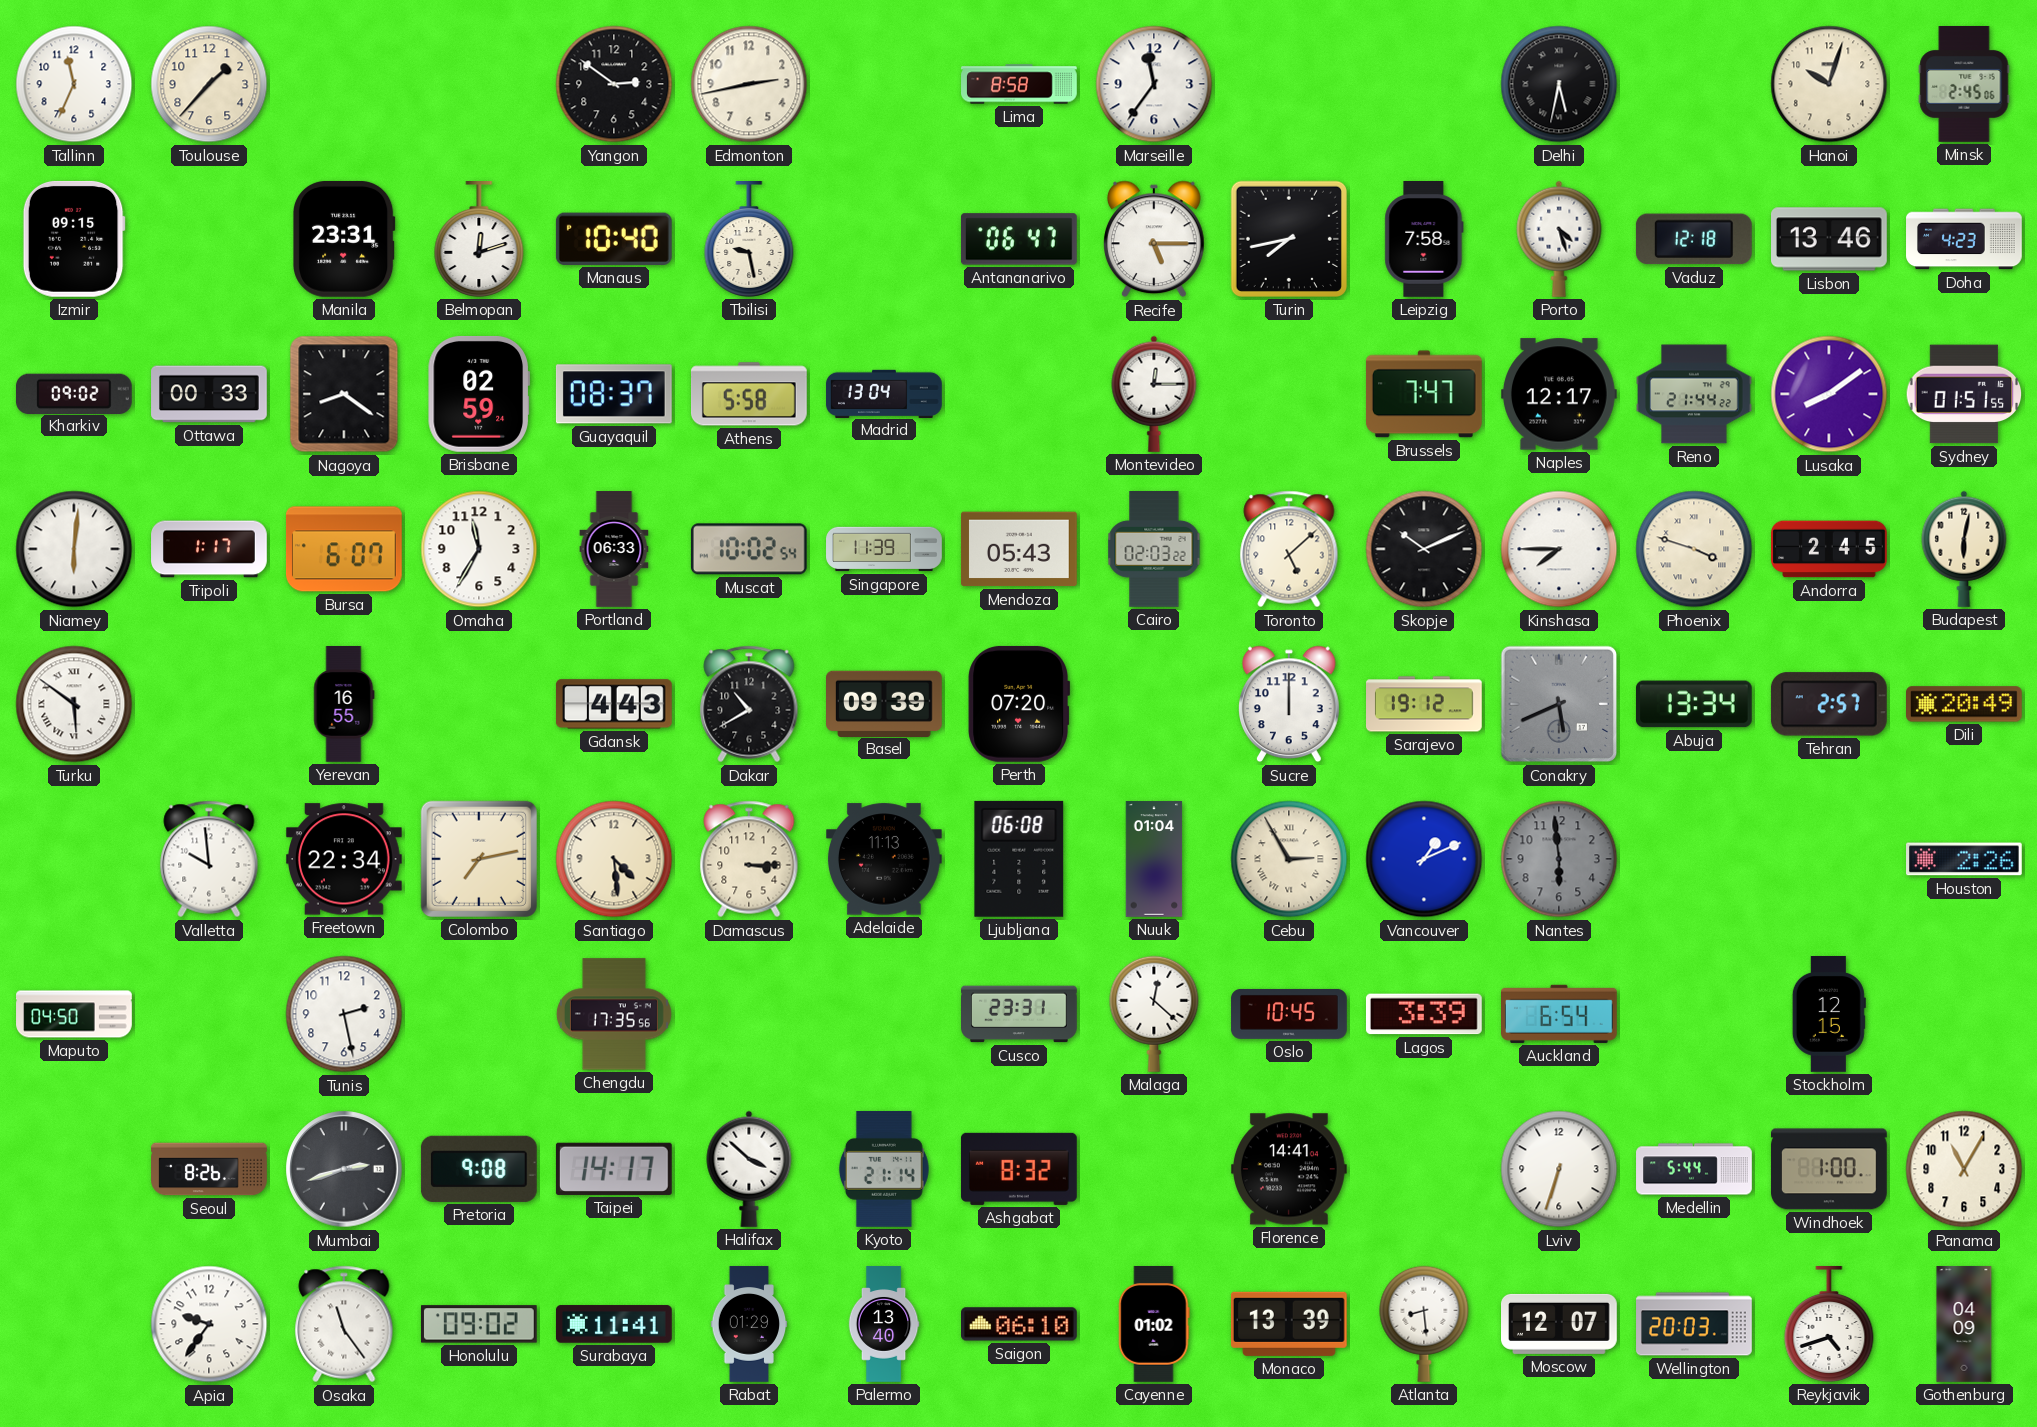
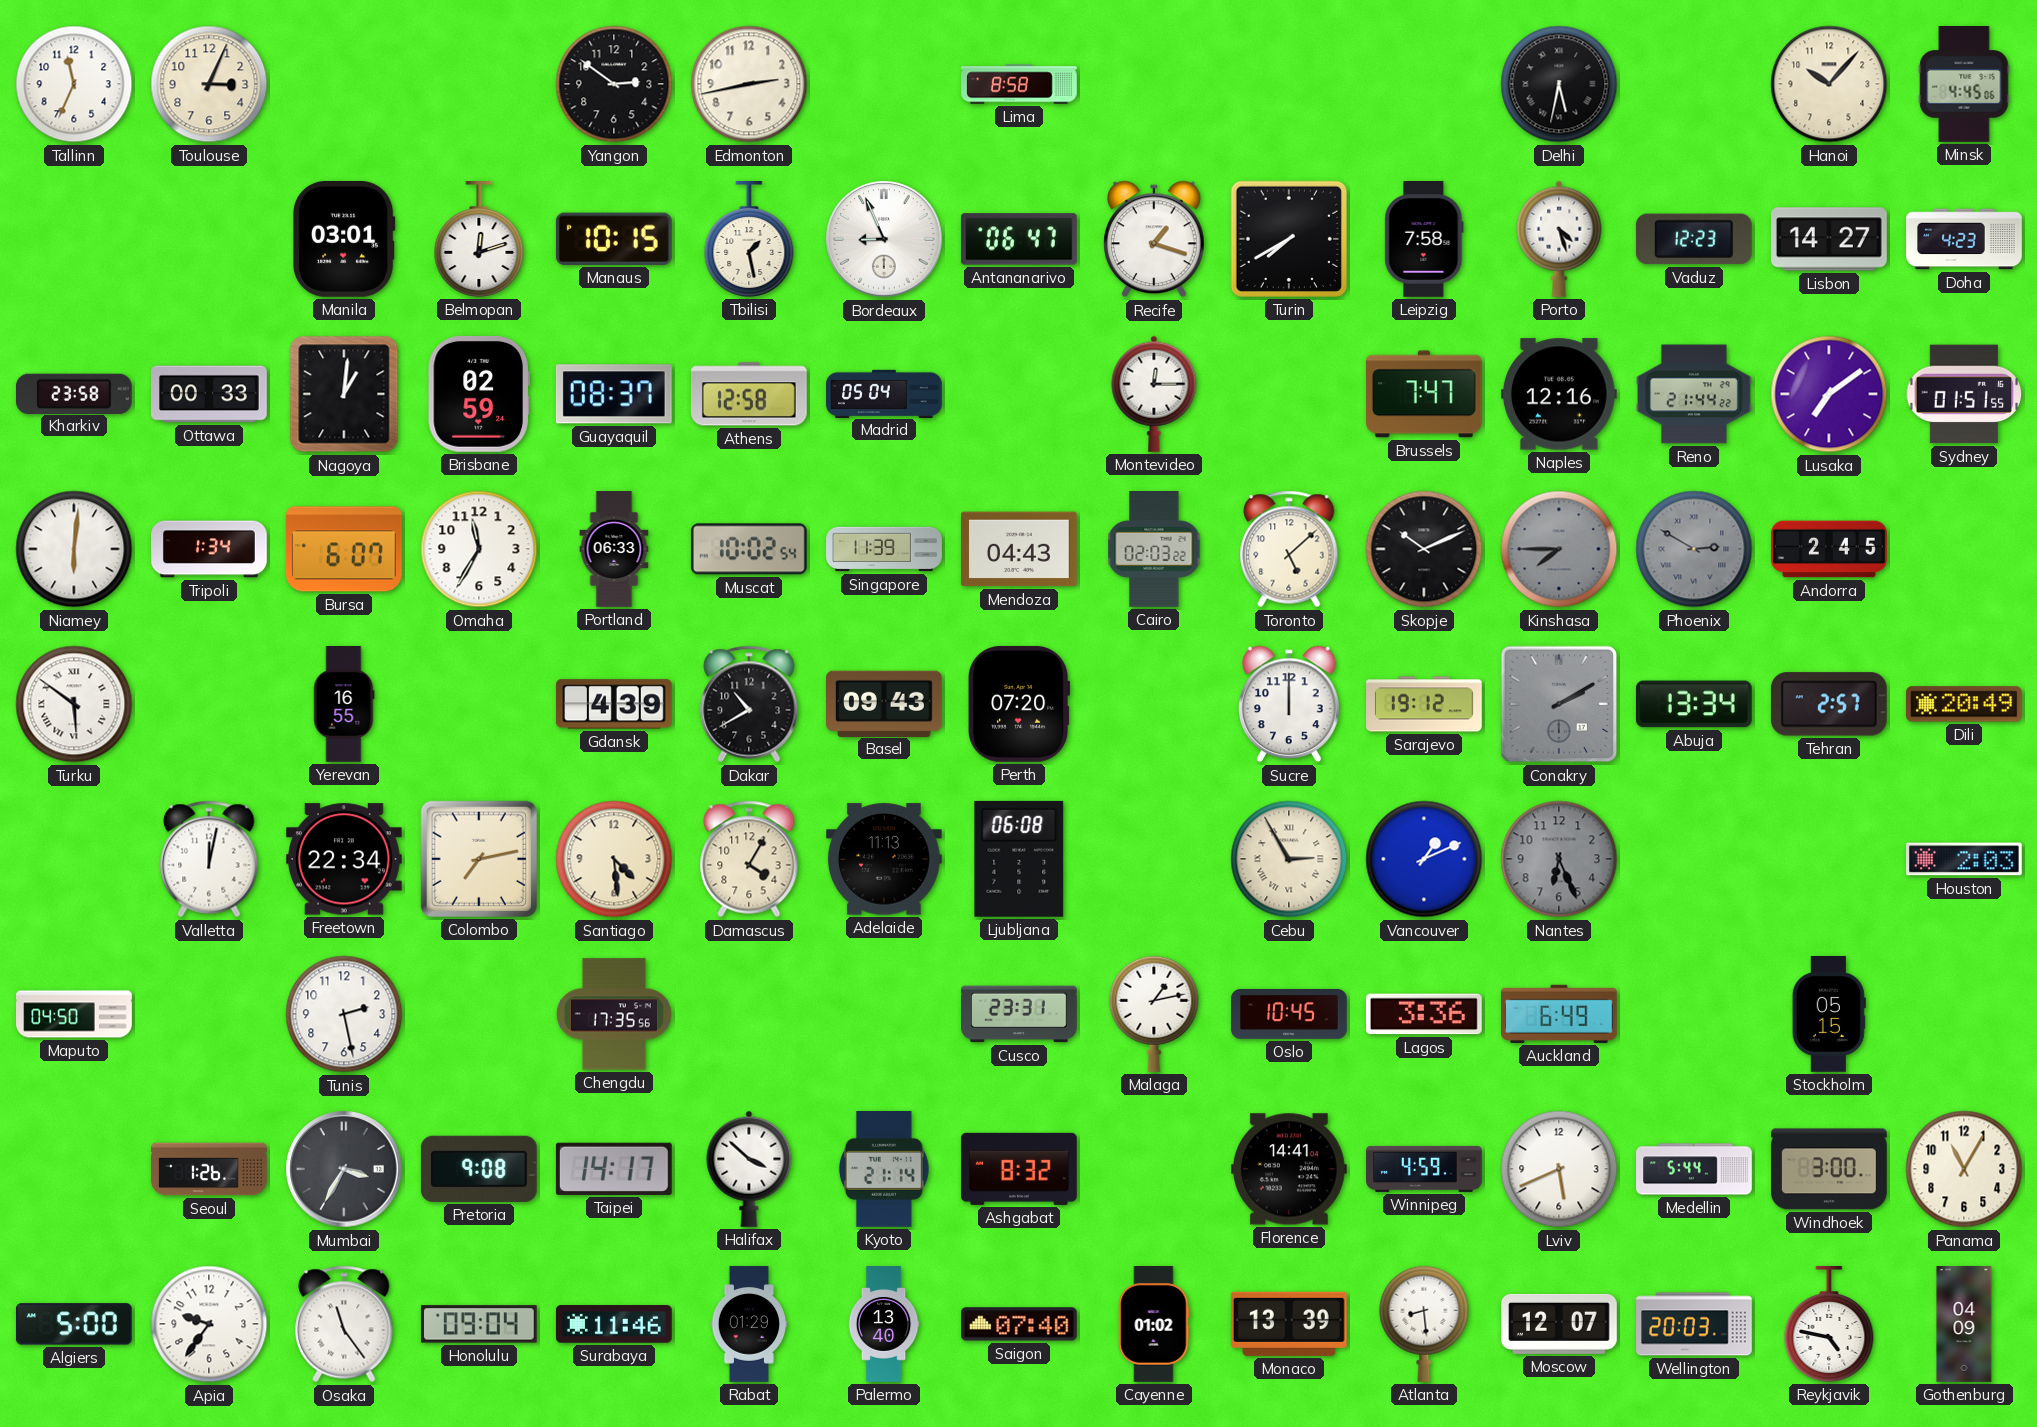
Toulouse: 1:37 -> 3:04
Marseille: 11:36 -> none
Hanoi: 10:03 -> 10:07
Minsk: 2:45 -> 4:45
Izmir: 09:15 -> none
Manila: 23:31 -> 03:01
Manaus: 10:40 -> 10:15
Tbilisi: 9:28 -> 1:28
Bordeaux: none -> 8:56
Recife: 5:15 -> 1:18
Turin: 7:43 -> 7:40
Vaduz: 12:18 -> 12:23
Lisbon: 13:46 -> 14:27
Kharkiv: 09:02 -> 23:58
Nagoya: 8:21 -> 1:01
Athens: 5:58 -> 12:58
Madrid: 13:04 -> 05:04
Naples: 12:17 -> 12:16
Lusaka: 8:09 -> 7:09
Tripoli: 1:17 -> 1:34
Mendoza: 05:43 -> 04:43
Kinshasa dial: white -> grey
Phoenix: 3:48 -> 2:50
Phoenix dial: cream -> grey
Budapest: 6:02 -> none
Gdansk: 4:43 -> 4:39
Basel: 09:39 -> 09:43
Conakry: 5:41 -> 2:10
Valletta: 9:59 -> 12:02
Damascus: 3:15 -> 4:05
Nuuk: 01:04 -> none
Nantes: 5:59 -> 6:26
Houston: 2:26 -> 2:03
Malaga: 12:22 -> 1:13
Lagos: 3:39 -> 3:36
Auckland: 6:54 -> 6:49
Stockholm: 12:15 -> 05:15
Seoul: 8:26 -> 1:26
Mumbai: 2:42 -> 3:35
Winnipeg: none -> 4:59
Lviv: 6:33 -> 5:41
Windhoek: 1:00 -> 3:00
Algiers: none -> 5:00
Honolulu: 09:02 -> 09:04
Surabaya: 11:41 -> 11:46
Saigon: 06:10 -> 07:40
Reykjavik: 4:42 -> 4:47
